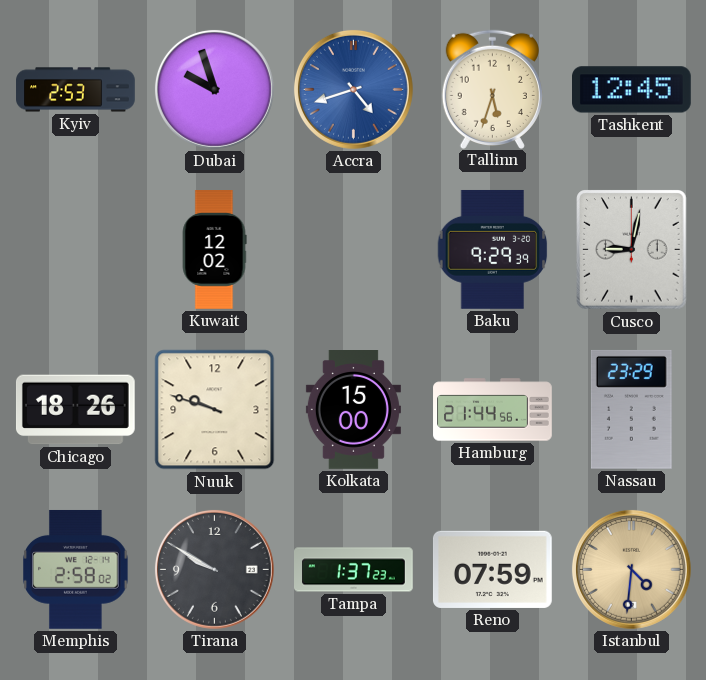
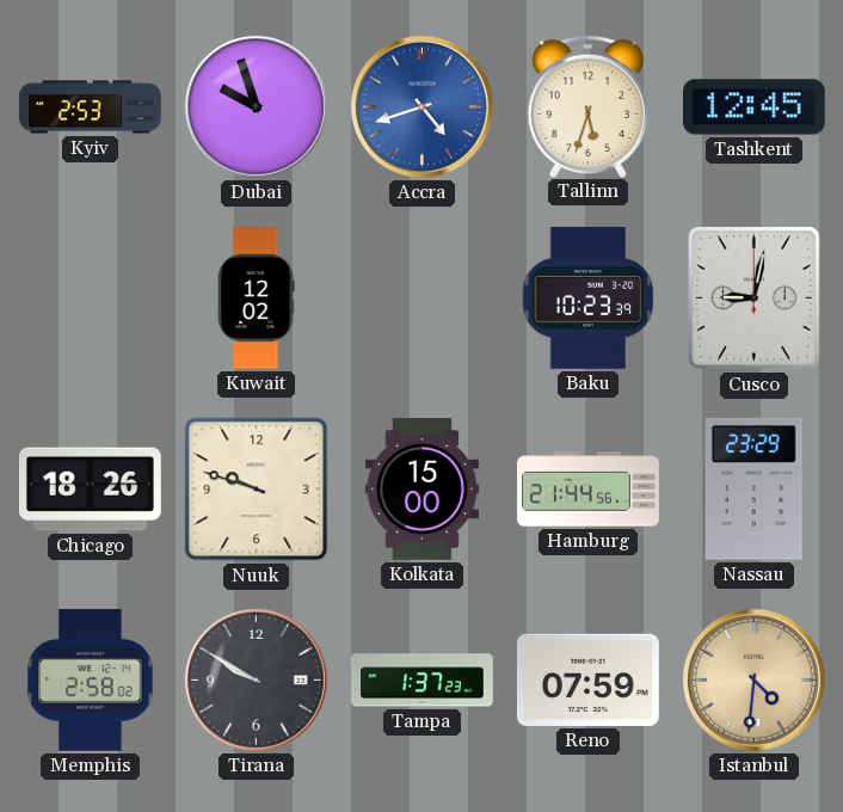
Baku: 9:29 -> 10:23
